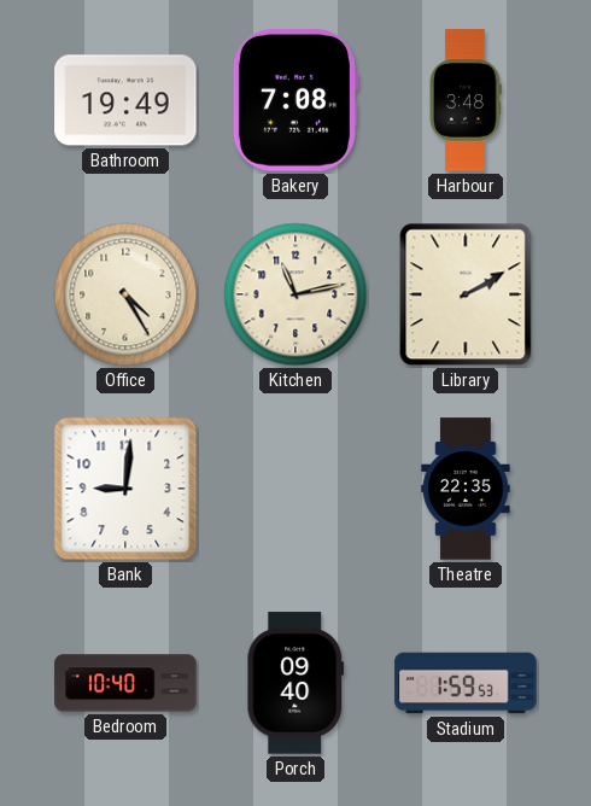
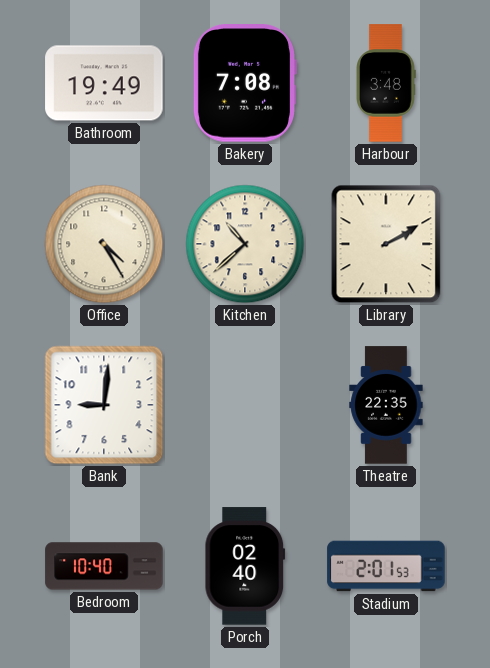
Kitchen: 11:13 -> 10:38
Porch: 09:40 -> 02:40
Stadium: 1:59 -> 2:01
